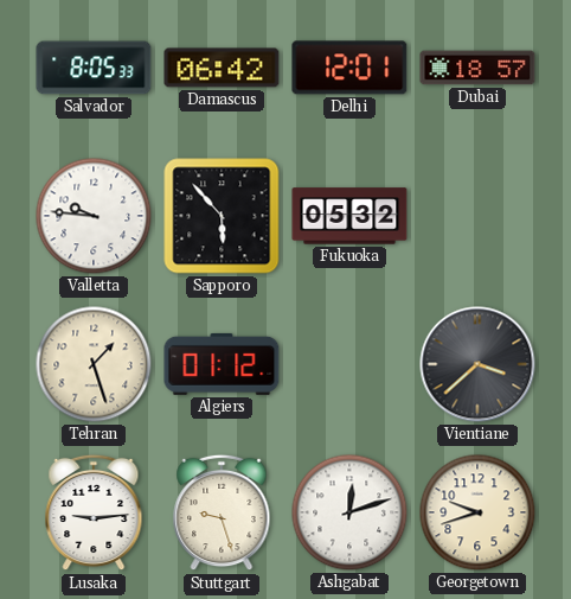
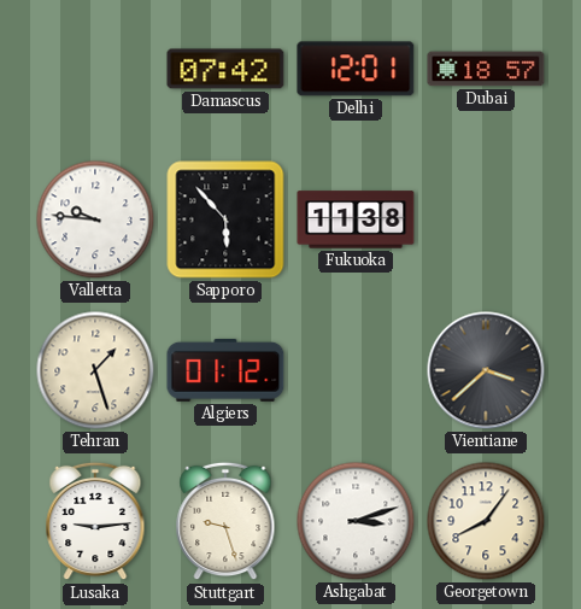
Salvador: 8:05 -> none
Damascus: 06:42 -> 07:42
Fukuoka: 05:32 -> 11:38
Ashgabat: 12:12 -> 3:12
Georgetown: 9:42 -> 8:06
